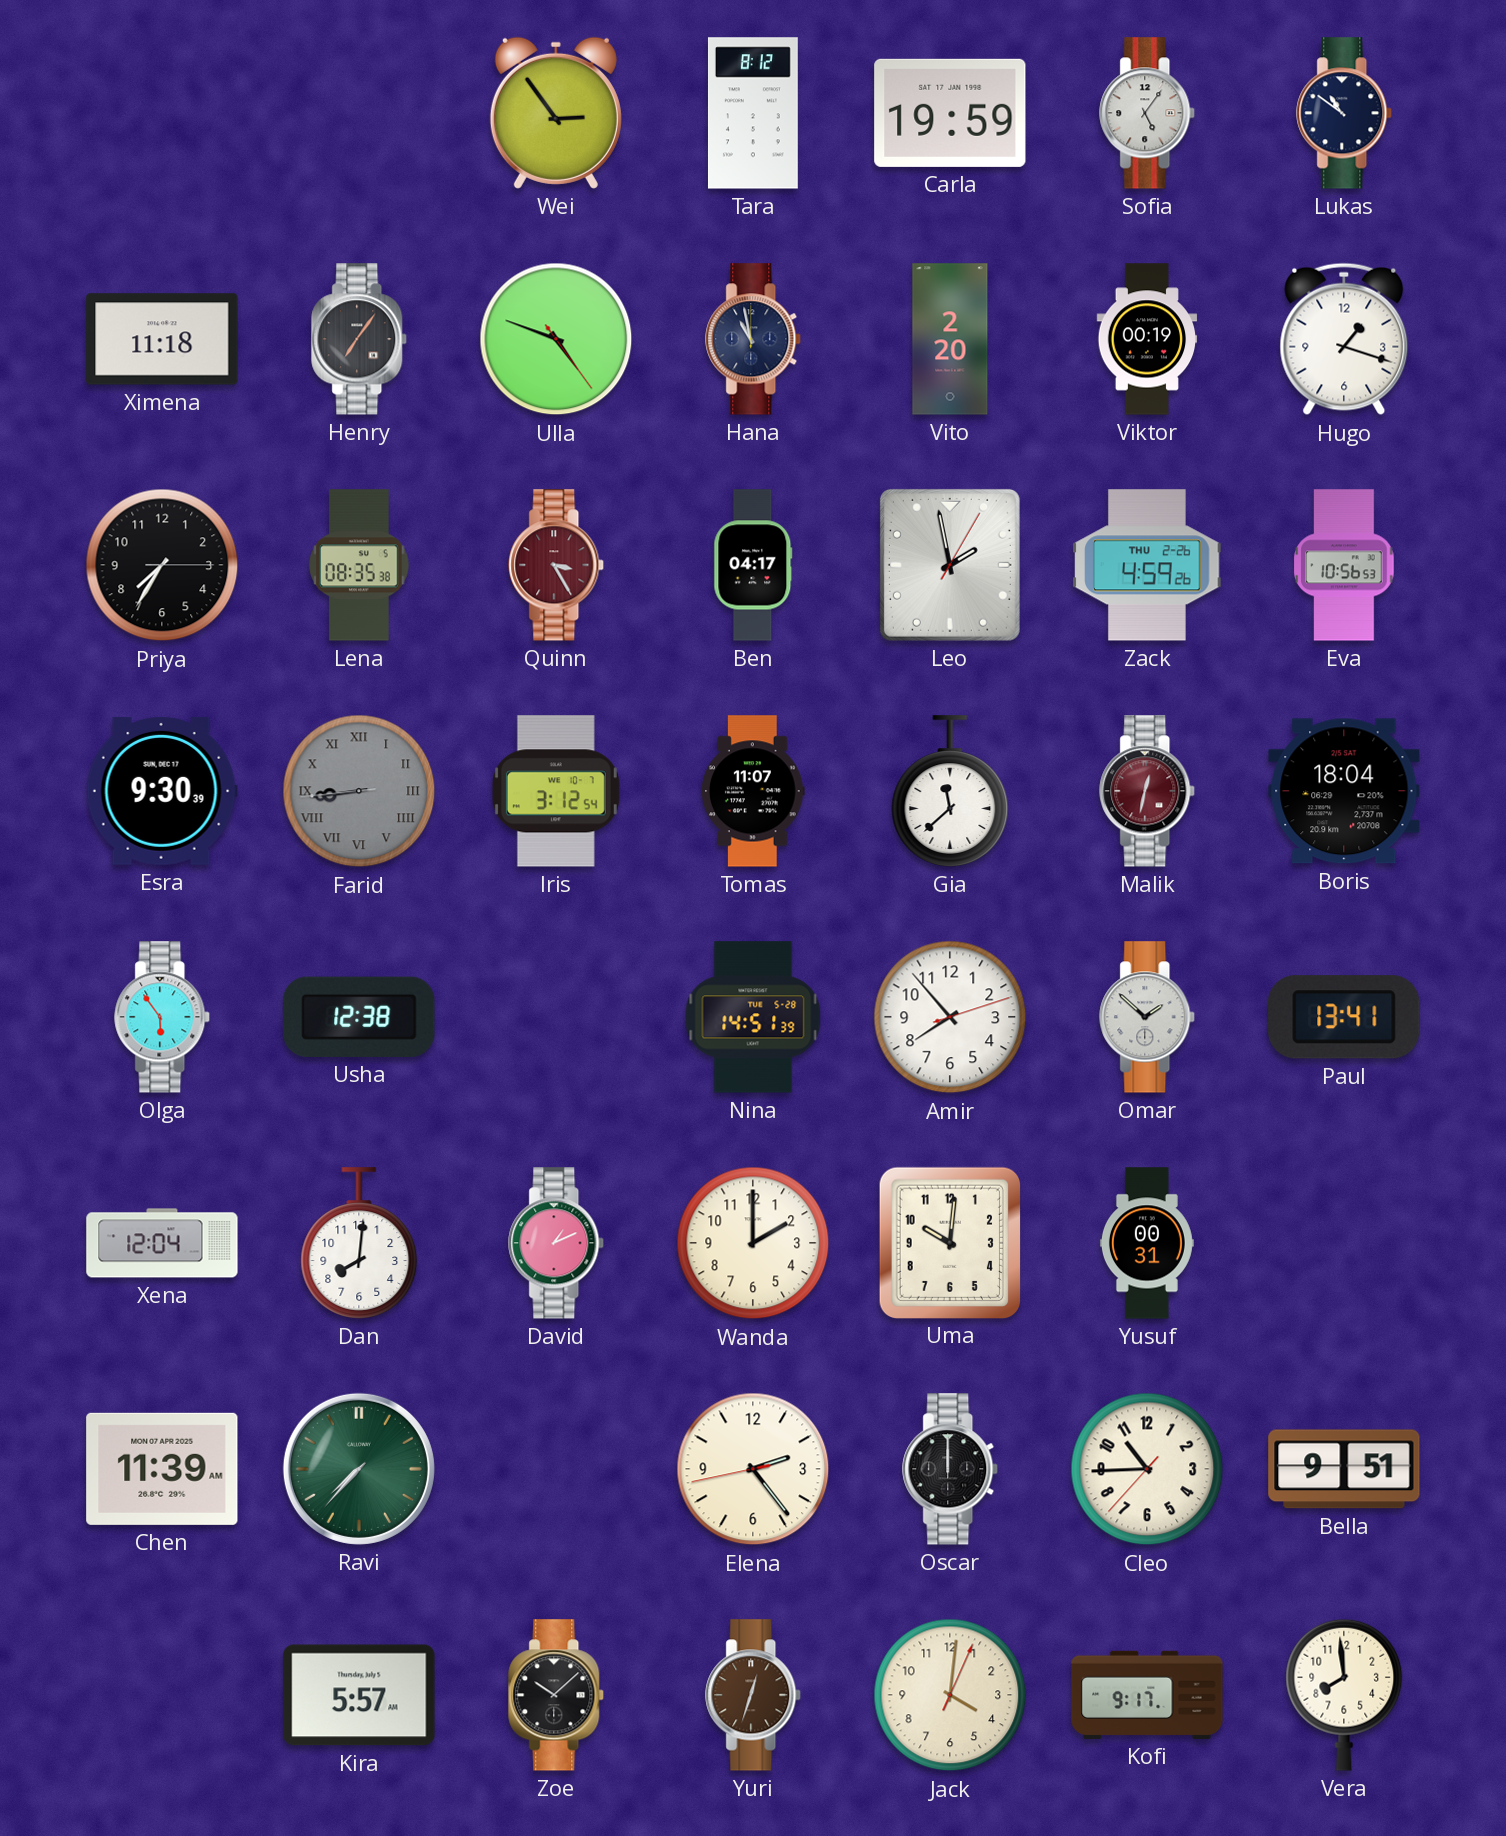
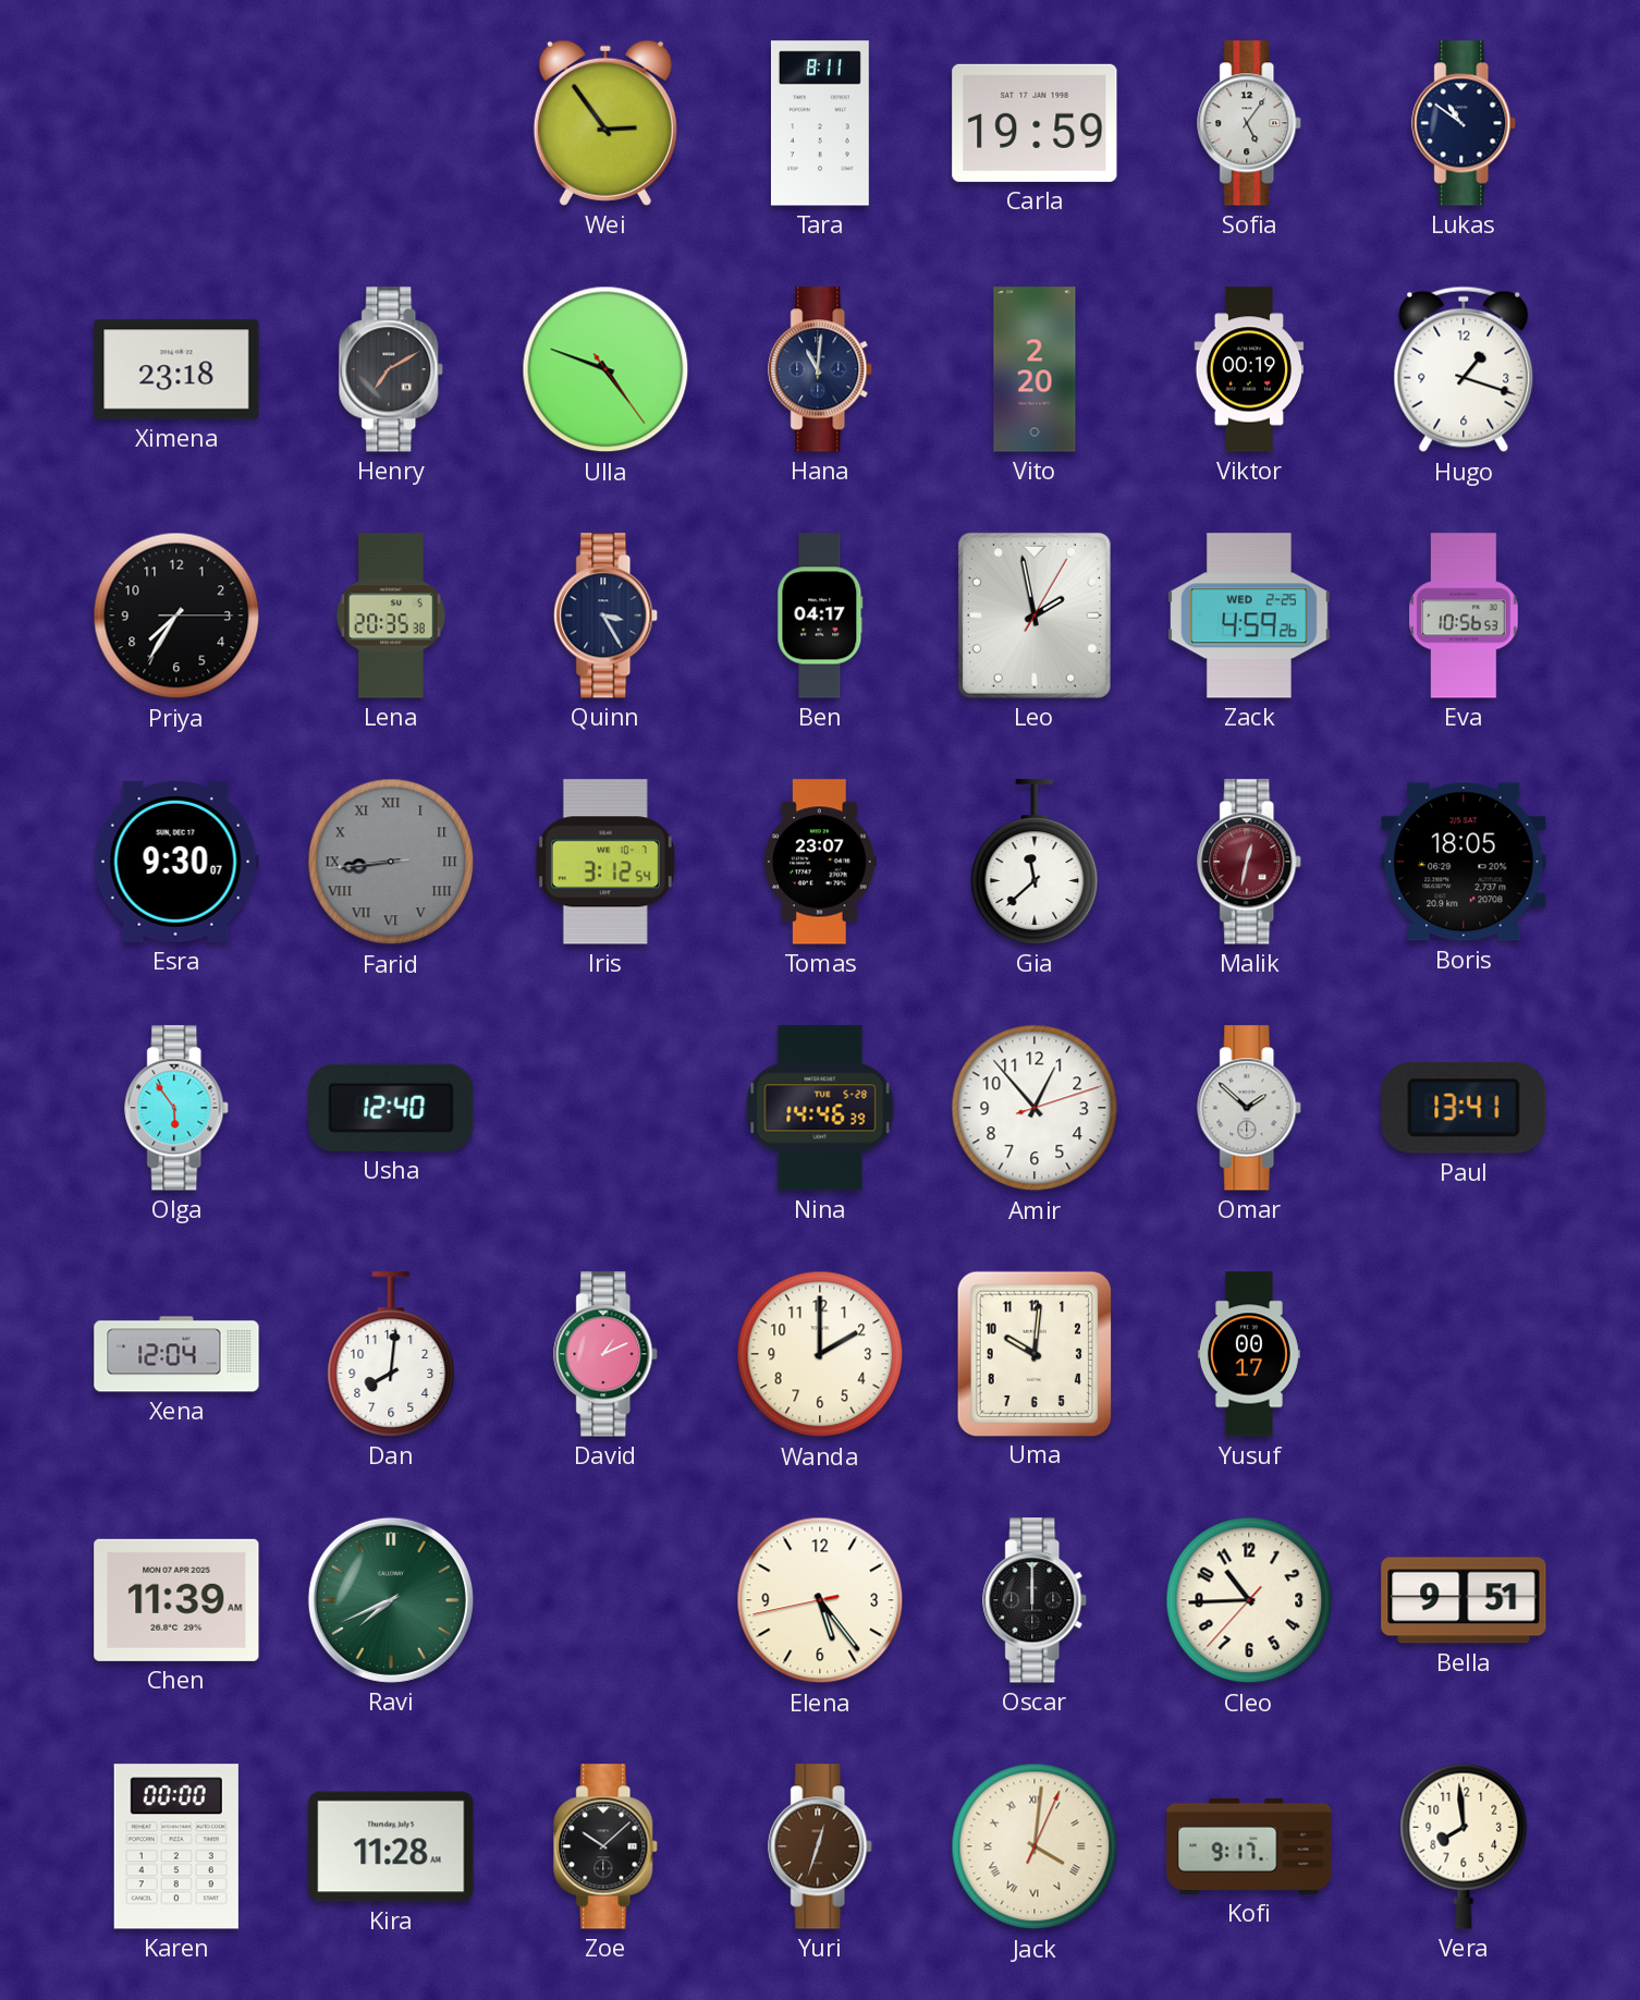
Tara: 8:12 -> 8:11
Ximena: 11:18 -> 23:18
Henry: 7:06 -> 7:10
Hana: 10:58 -> 11:01
Lena: 08:35 -> 20:35
Quinn dial: burgundy -> navy
Zack date: THU 2-26 -> WED 2-25
Esra: 9:30:39 -> 9:30:07
Tomas: 11:07 -> 23:07
Boris: 18:04 -> 18:05
Usha: 12:38 -> 12:40
Nina: 14:51 -> 14:46
Amir: 7:53 -> 12:53
Yusuf: 00:31 -> 00:17
Ravi: 7:37 -> 7:41
Elena: 2:23 -> 5:23
Karen: none -> 00:00
Kira: 5:57 -> 11:28
Jack numerals: Arabic -> Roman
